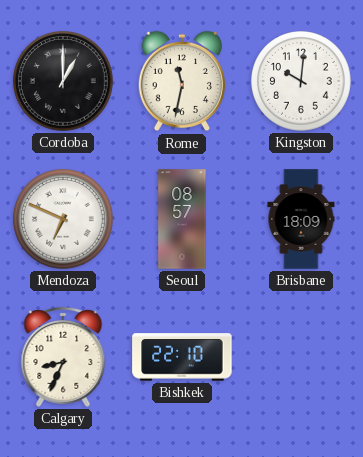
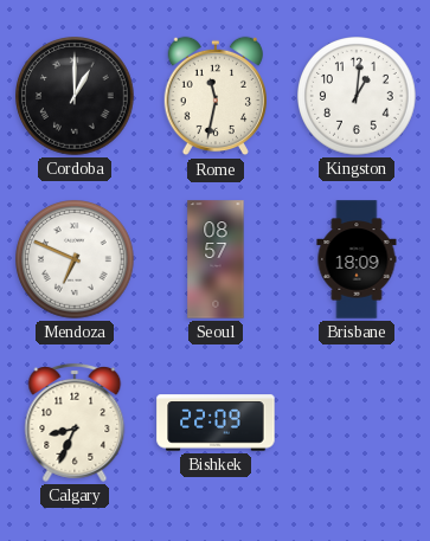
Kingston: 10:01 -> 1:01
Bishkek: 22:10 -> 22:09
